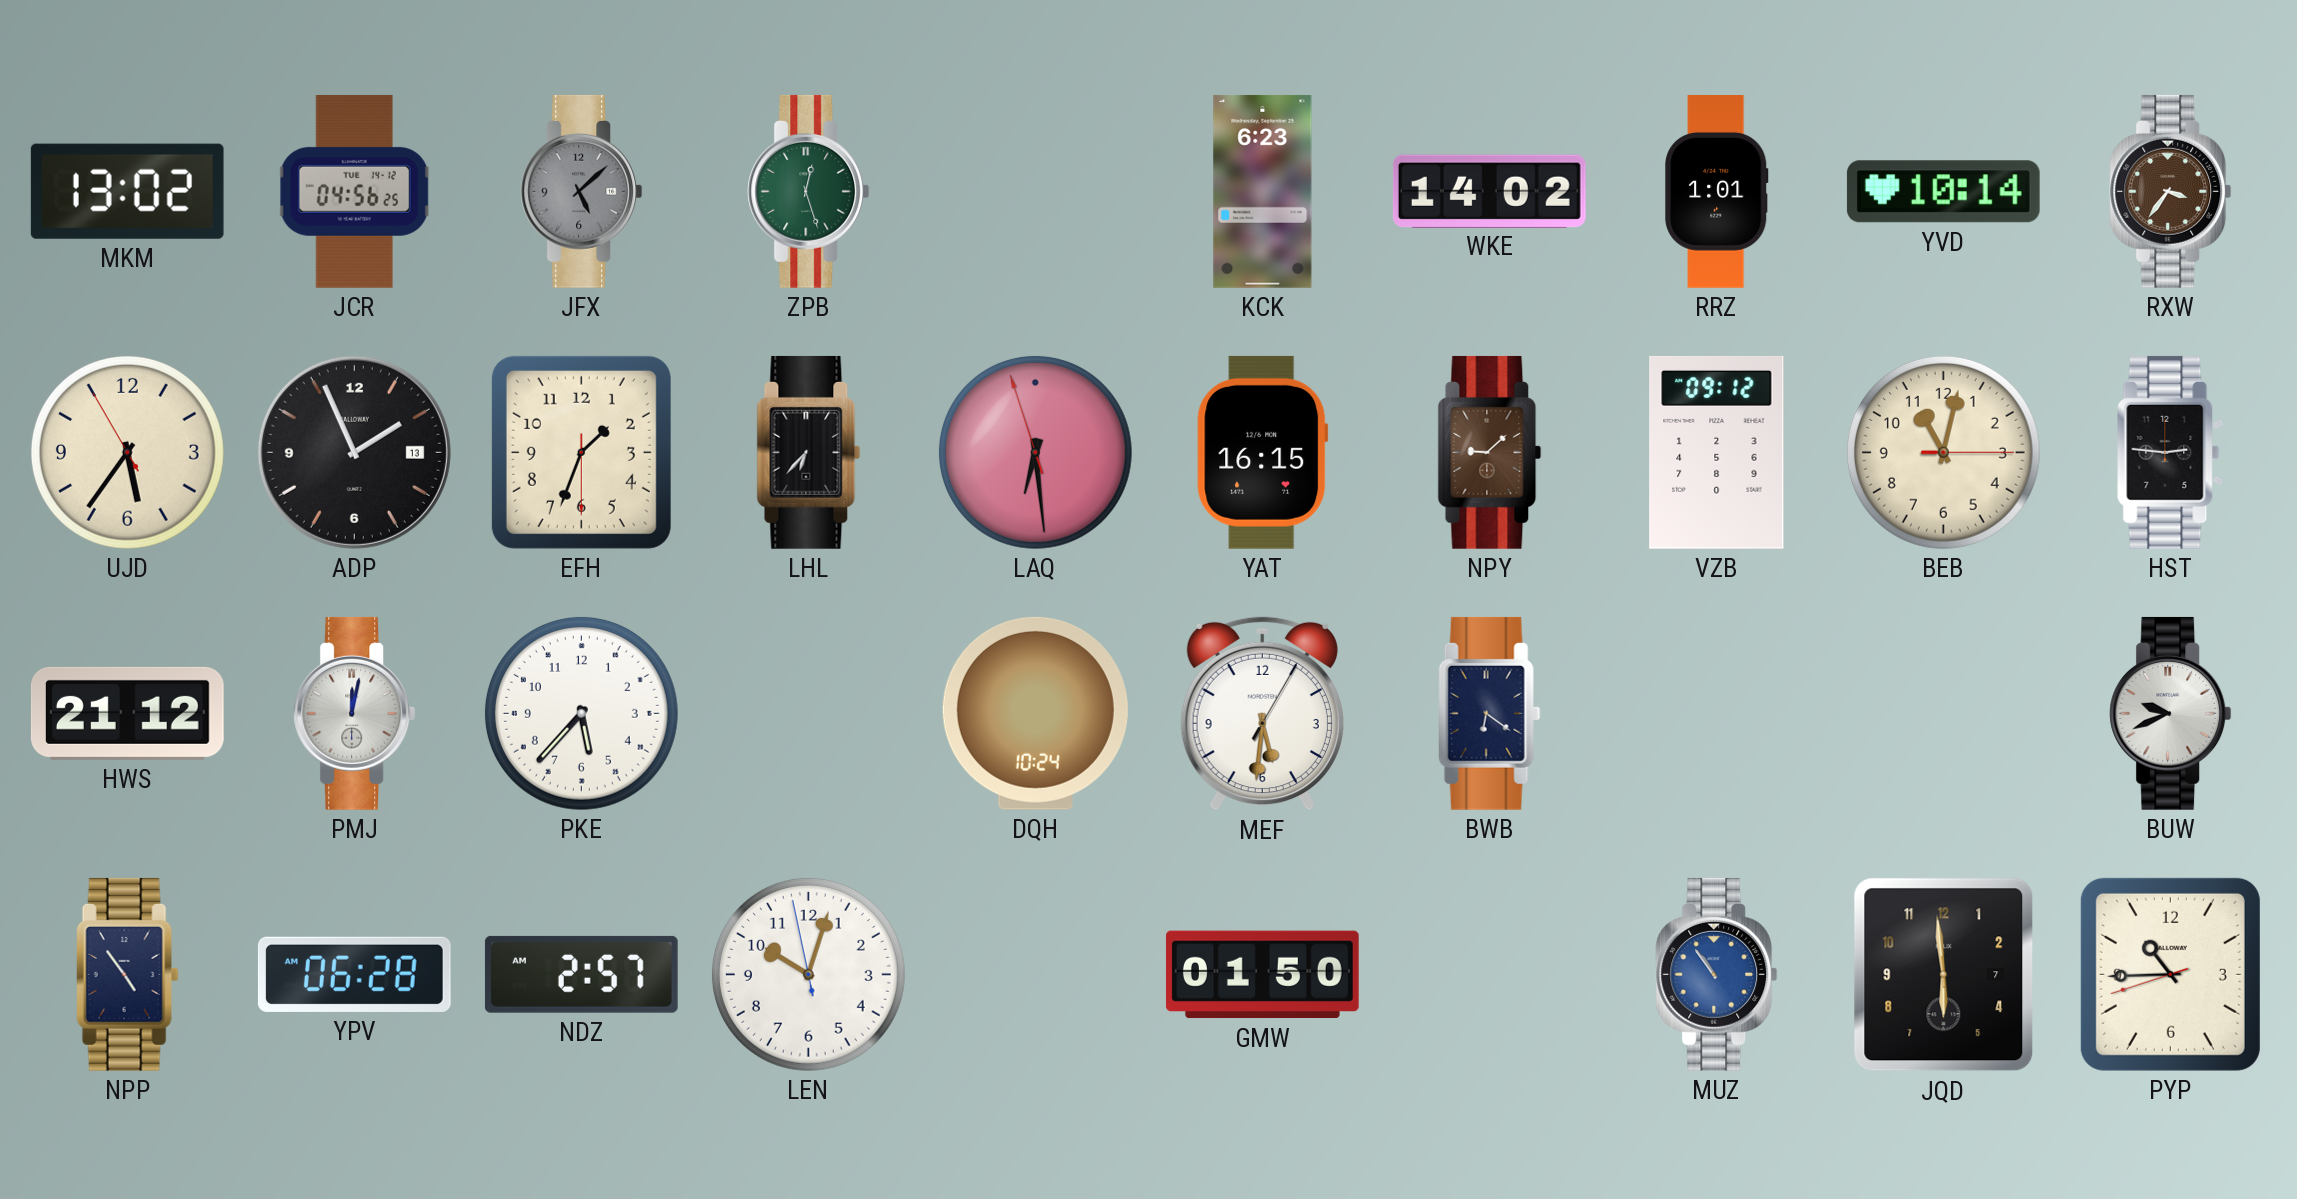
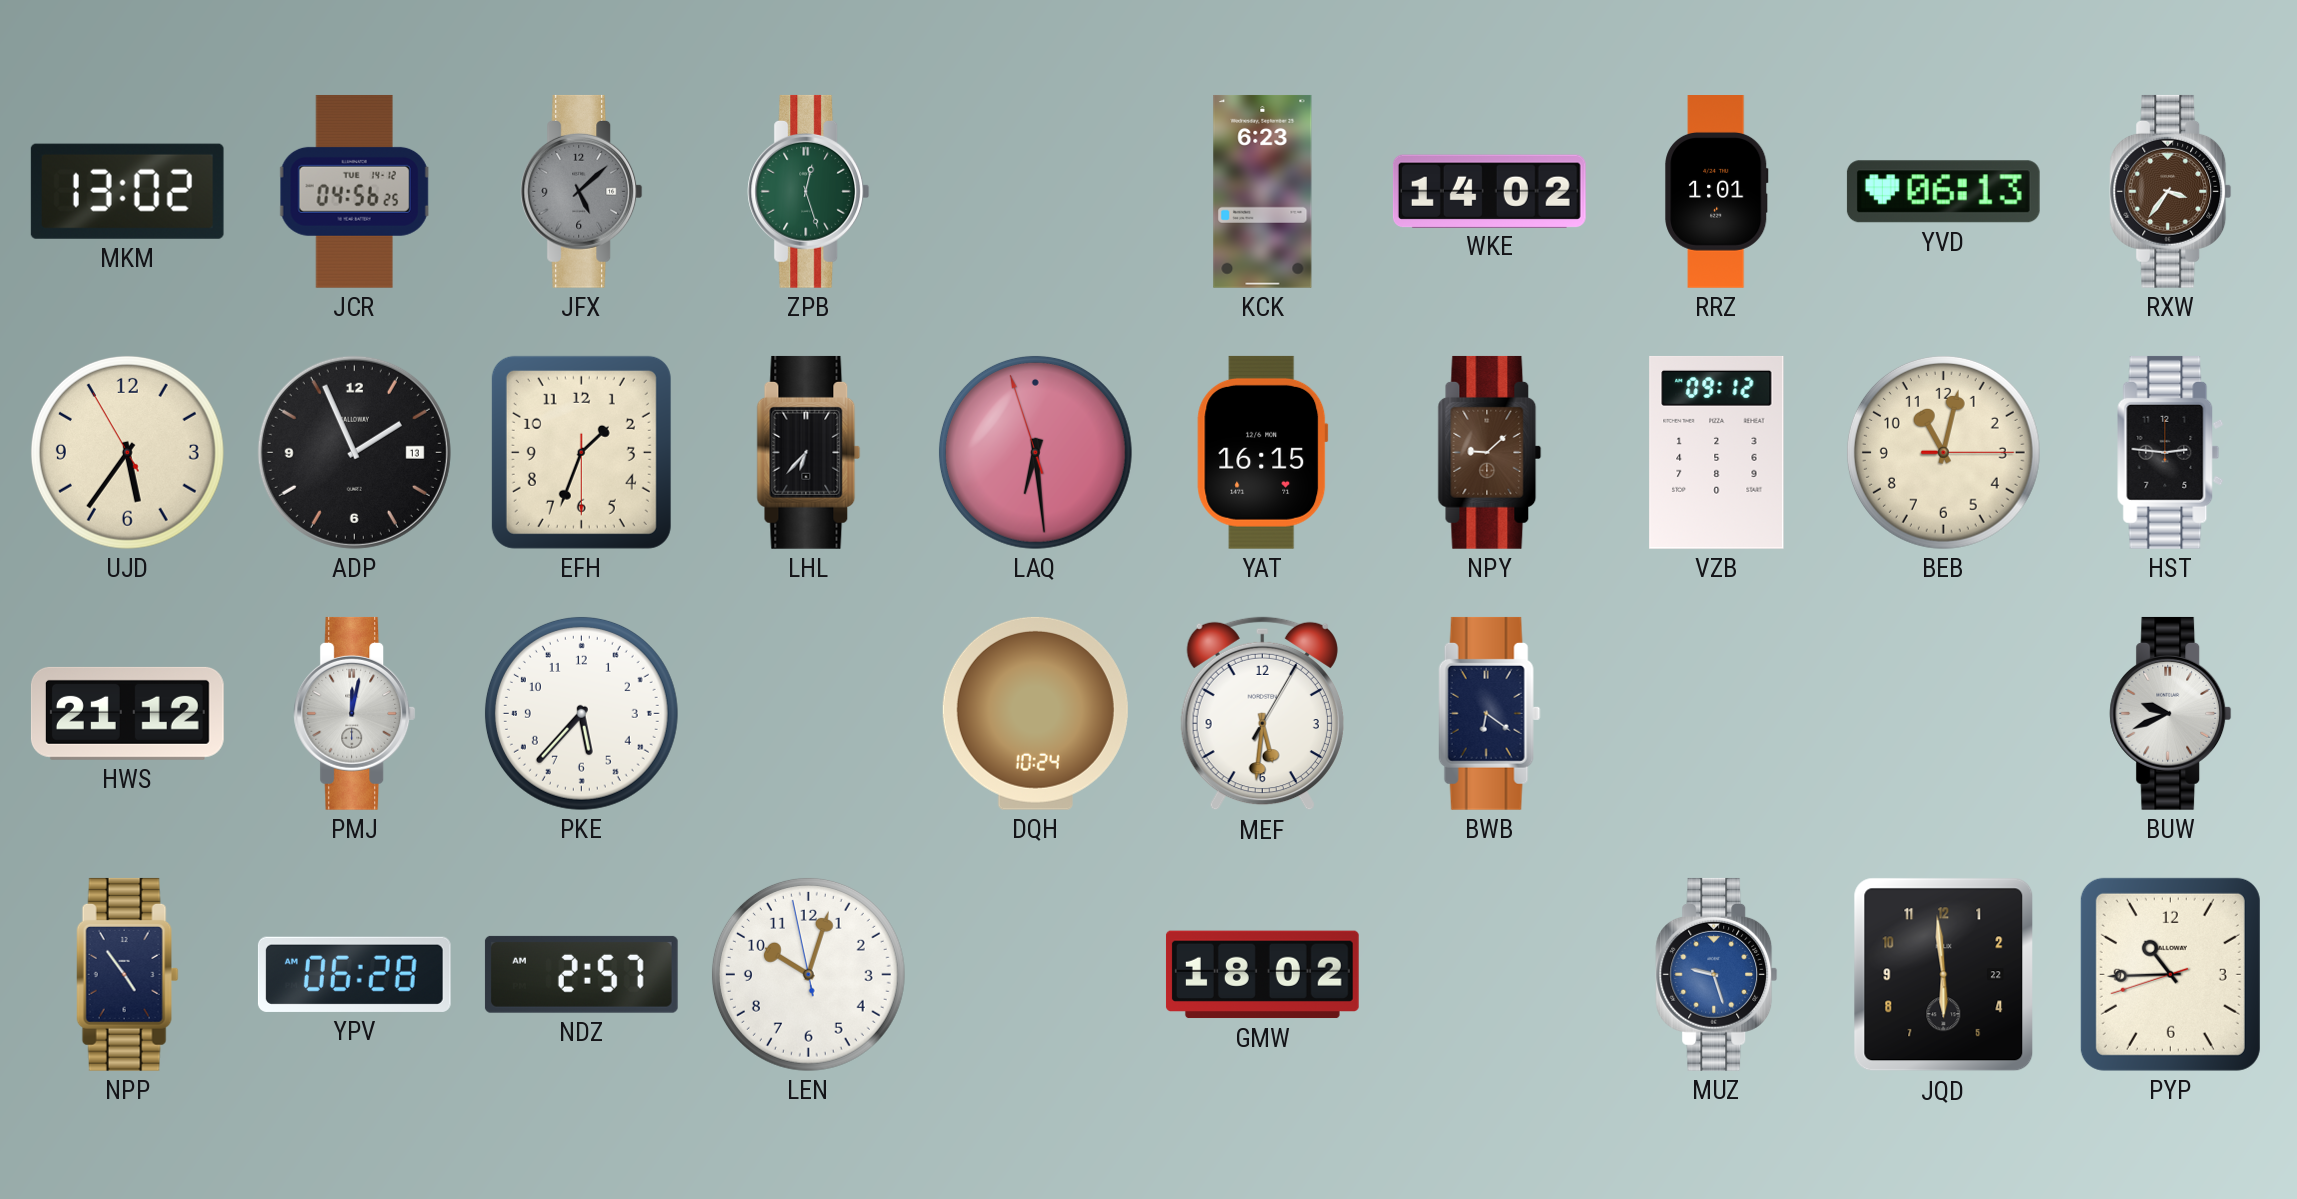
YVD: 10:14 -> 06:13
GMW: 01:50 -> 18:02
MUZ: 10:54 -> 9:27
JQD date: 7 -> 22
